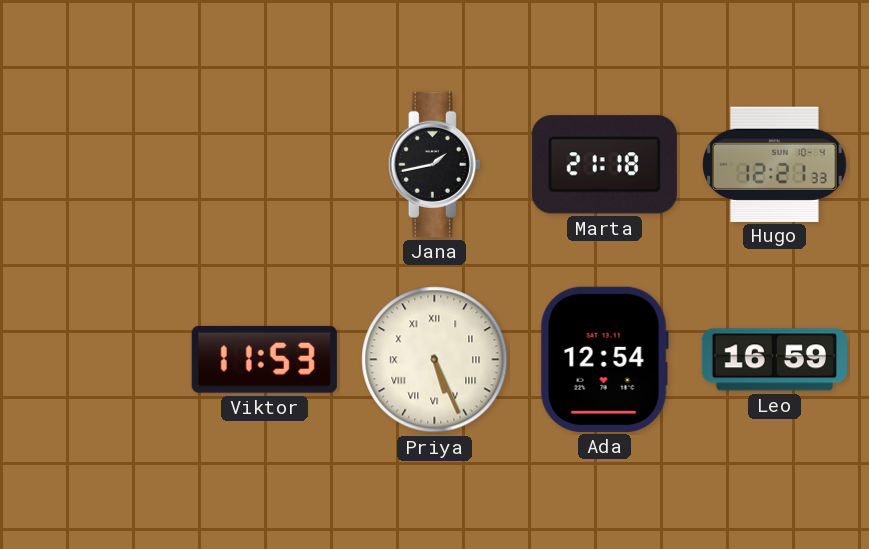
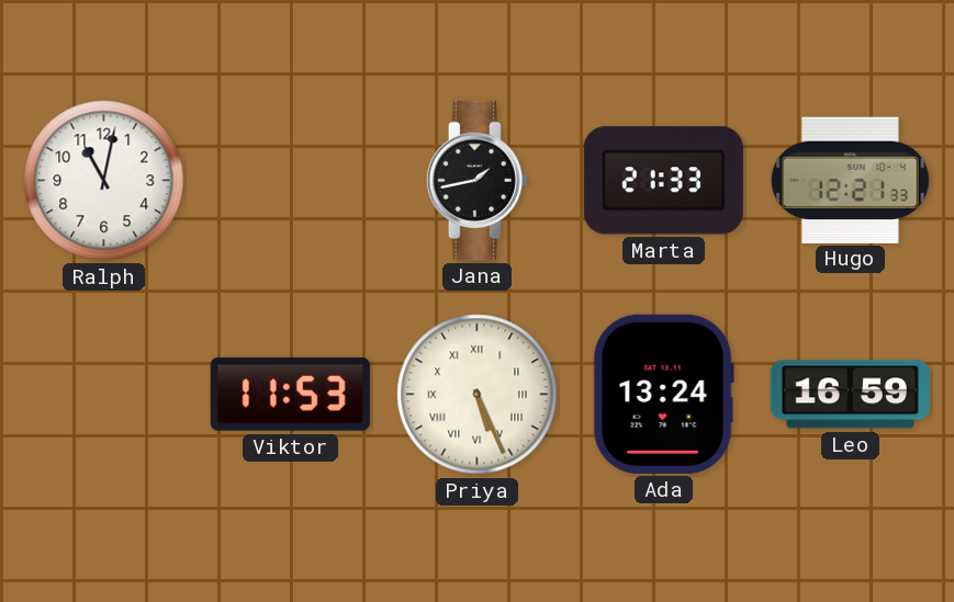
Ralph: none -> 11:02
Marta: 21:18 -> 21:33
Ada: 12:54 -> 13:24
